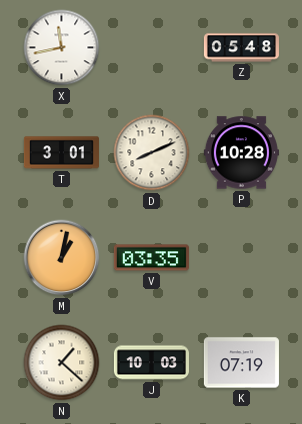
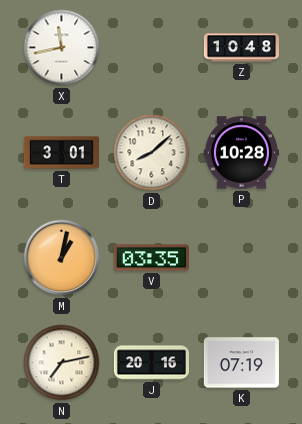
Z: 05:48 -> 10:48
D: 8:11 -> 8:08
N: 1:22 -> 7:13
J: 10:03 -> 20:16
